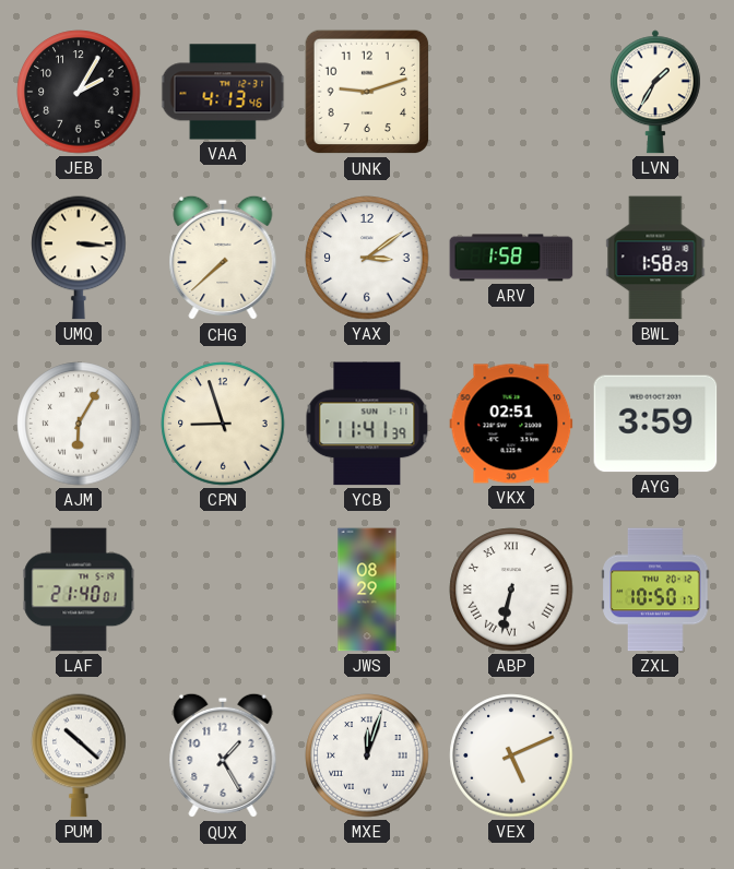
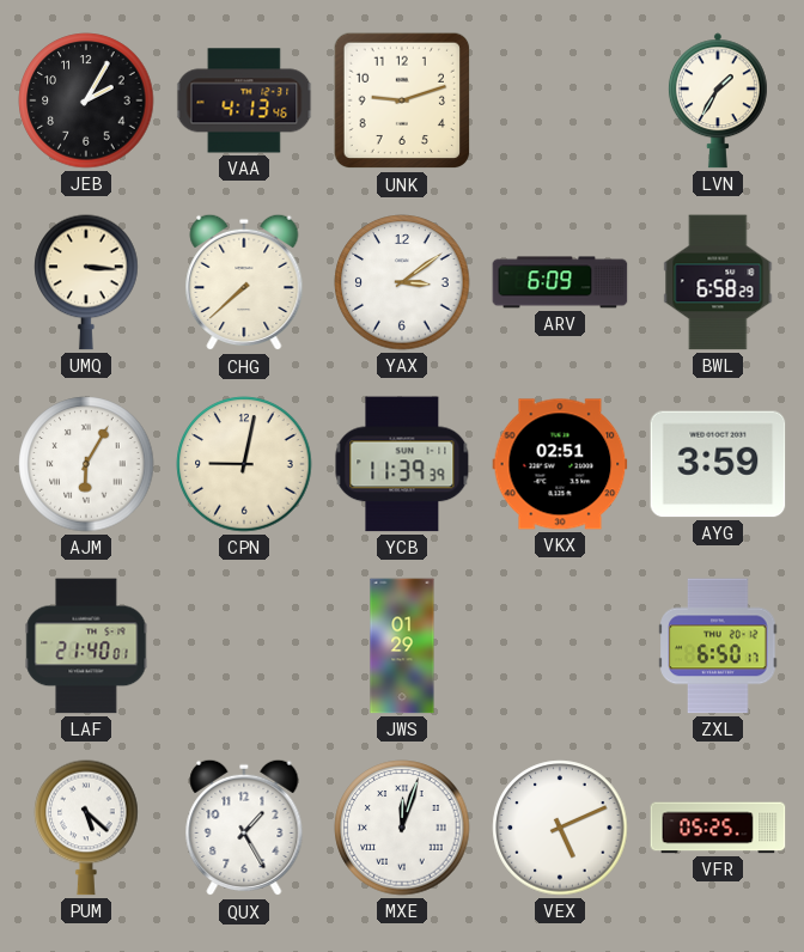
ARV: 1:58 -> 6:09
BWL: 1:58 -> 6:58
CPN: 8:57 -> 9:02
YCB: 11:41 -> 11:39
JWS: 08:29 -> 01:29
ABP: 6:32 -> none
ZXL: 10:50 -> 6:50
PUM: 10:22 -> 5:22
VFR: none -> 05:25
